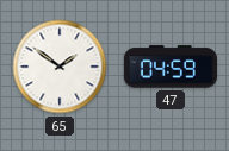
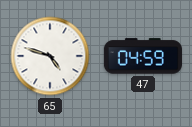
65: 1:51 -> 4:48
